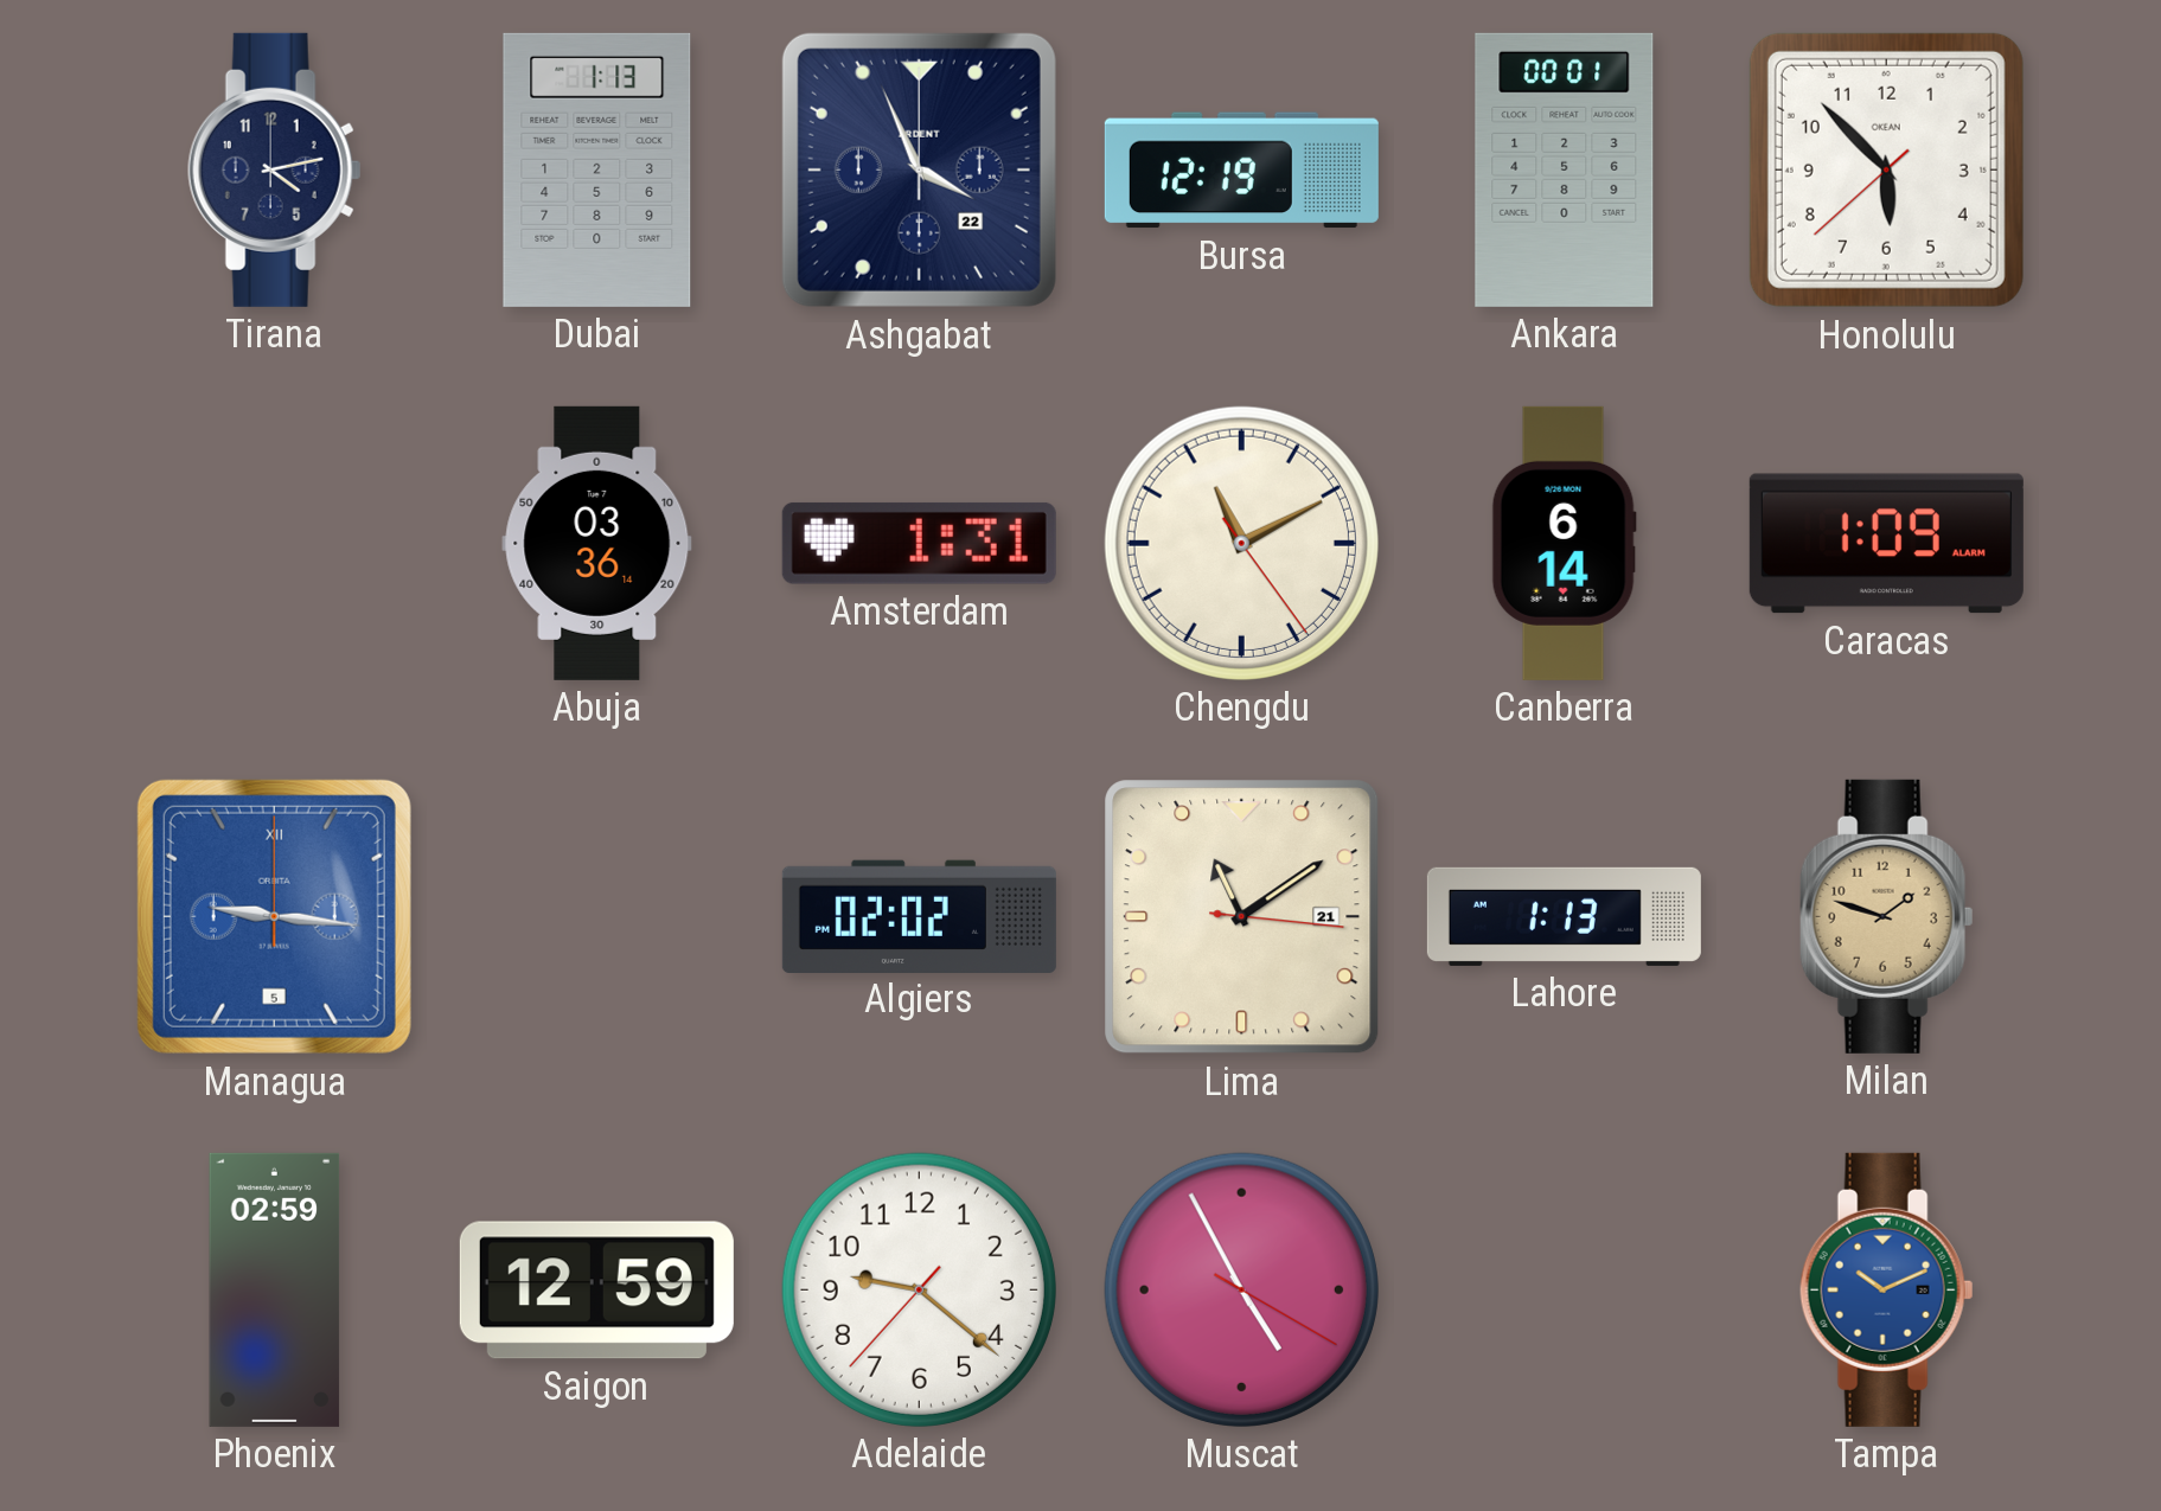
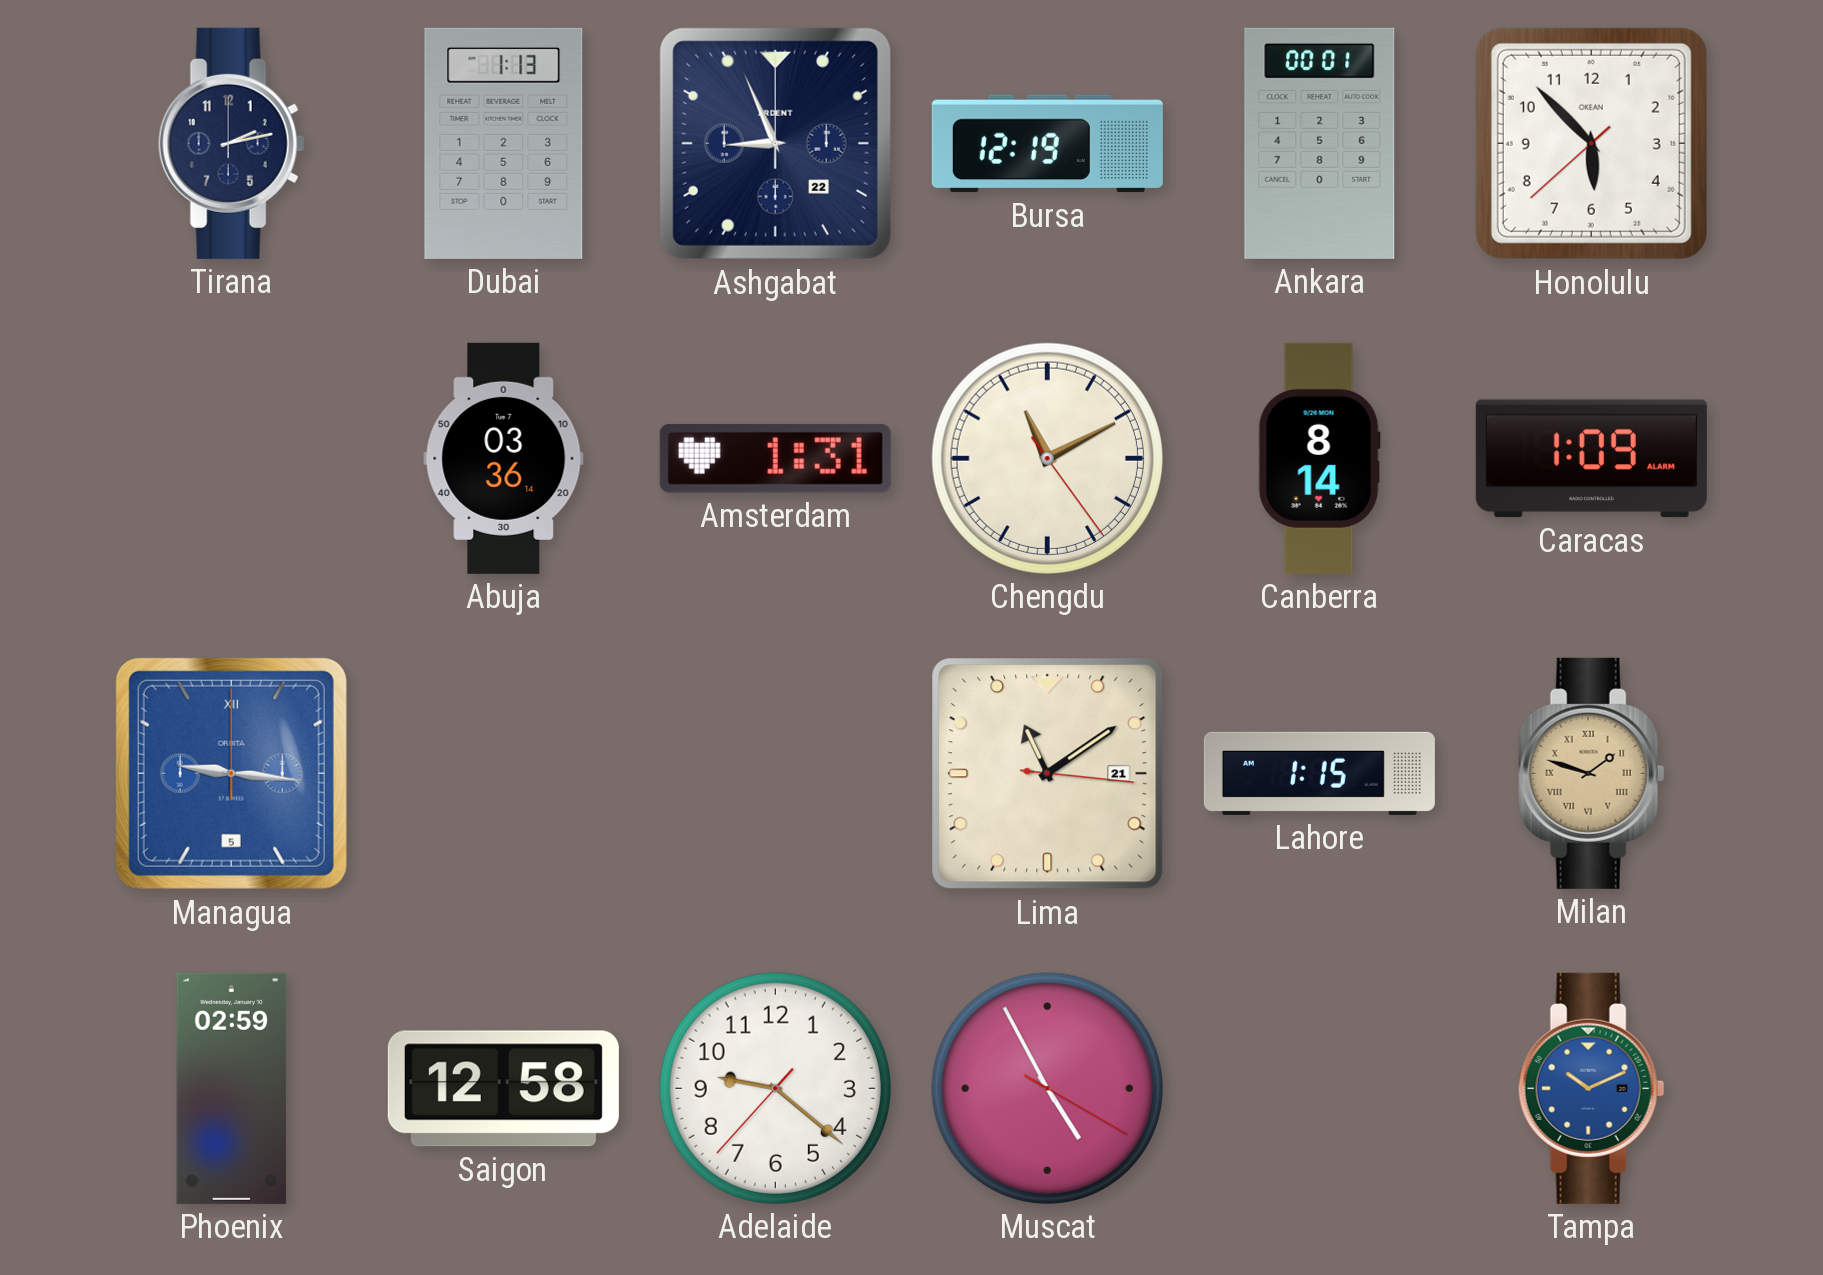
Tirana: 4:13 -> 2:13
Ashgabat: 3:56 -> 8:56
Canberra: 6:14 -> 8:14
Algiers: 02:02 -> none
Lahore: 1:13 -> 1:15
Milan numerals: Arabic -> Roman
Saigon: 12:59 -> 12:58
